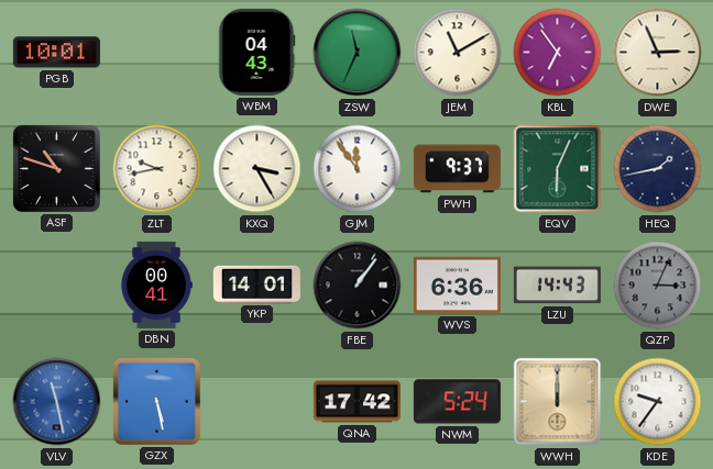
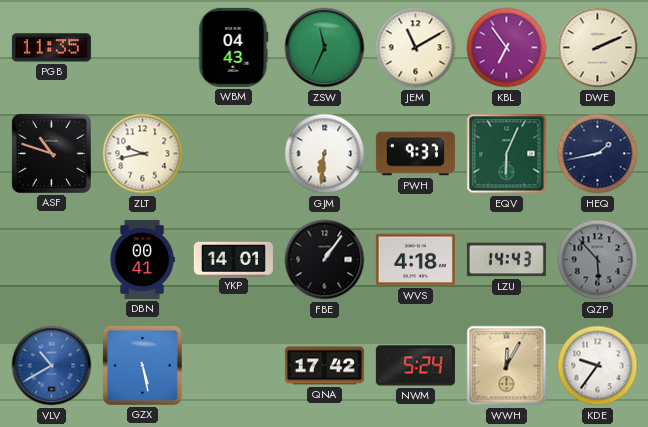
PGB: 10:01 -> 11:35
DWE: 2:56 -> 2:11
KXQ: 3:25 -> none
GJM: 11:54 -> 6:31
WVS: 6:36 -> 4:18
QZP: 3:04 -> 5:53
VLV: 11:28 -> 10:40
WWH: 12:00 -> 12:05
